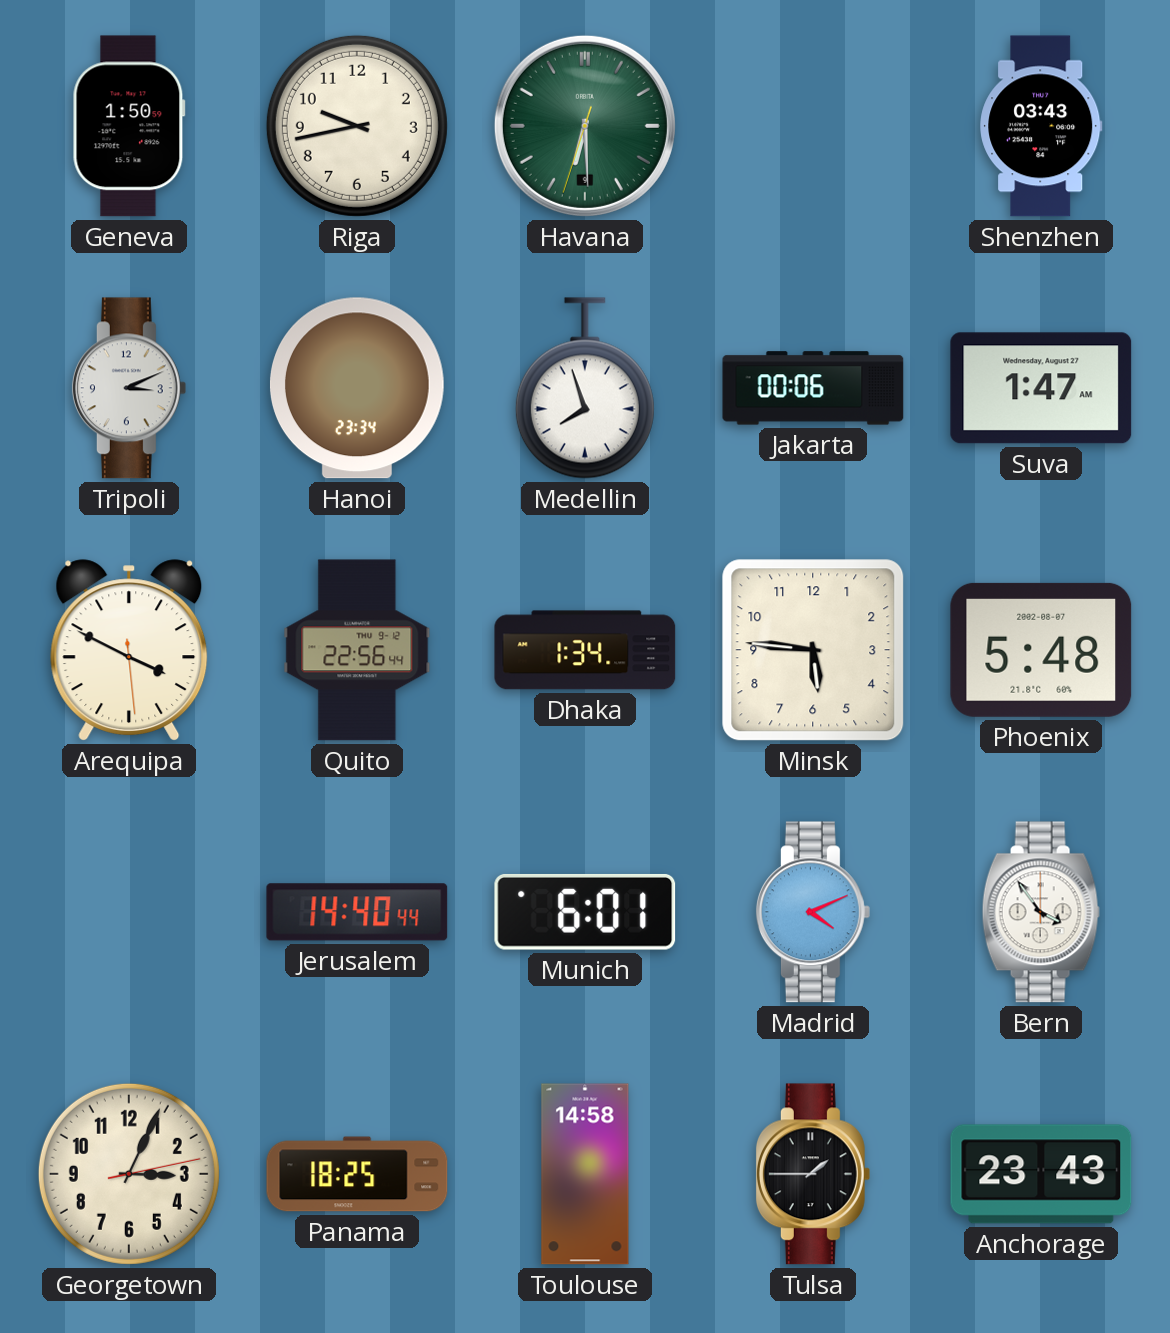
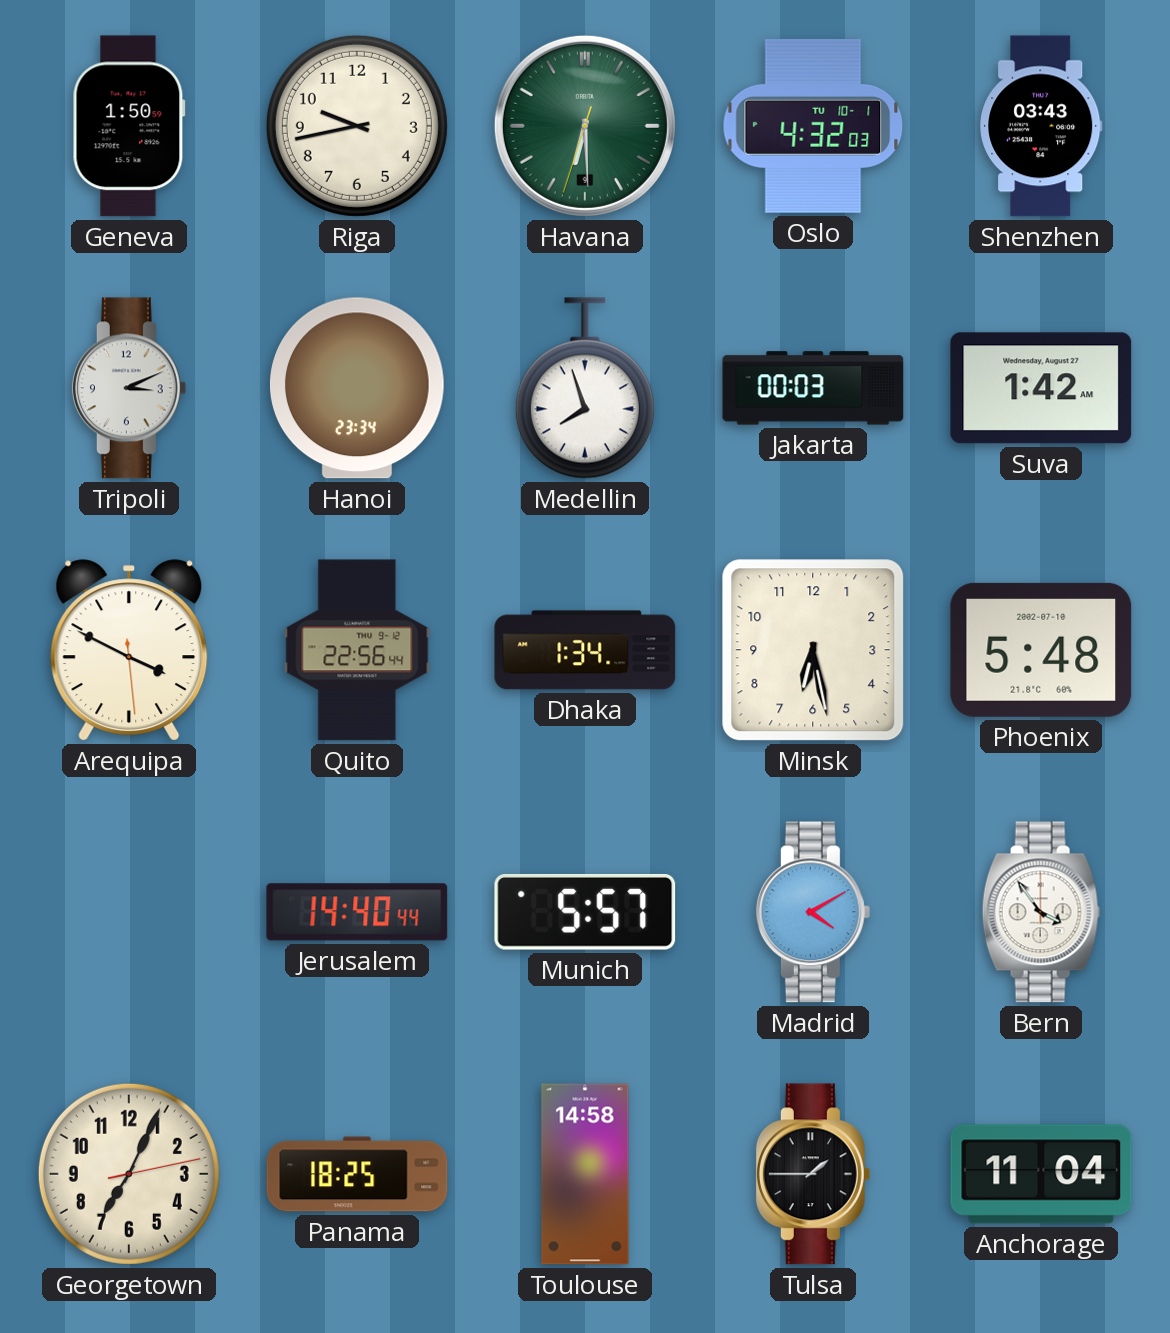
Oslo: none -> 4:32
Jakarta: 00:06 -> 00:03
Suva: 1:47 -> 1:42
Minsk: 5:46 -> 6:28
Phoenix date: 2002-08-07 -> 2002-07-10
Munich: 6:01 -> 5:57
Madrid: 4:11 -> 4:10
Georgetown: 3:04 -> 7:04
Anchorage: 23:43 -> 11:04
